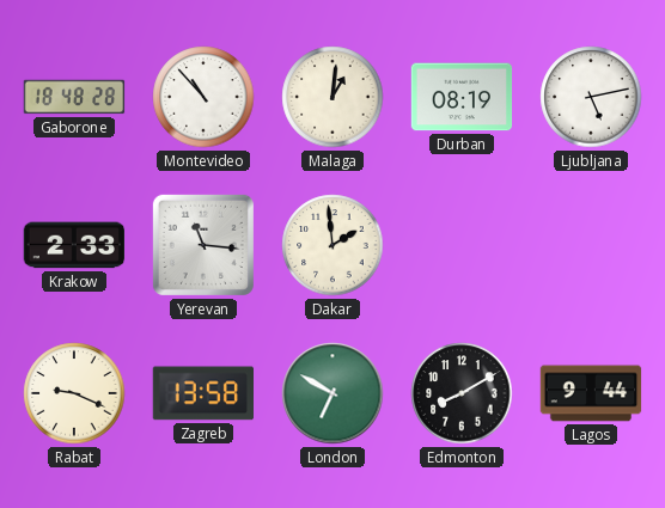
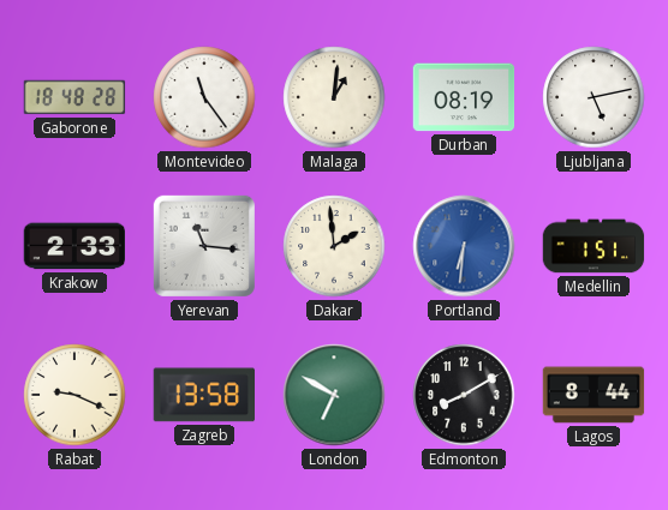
Montevideo: 10:53 -> 11:24
Portland: none -> 6:31
Medellin: none -> 1:51
Lagos: 9:44 -> 8:44
